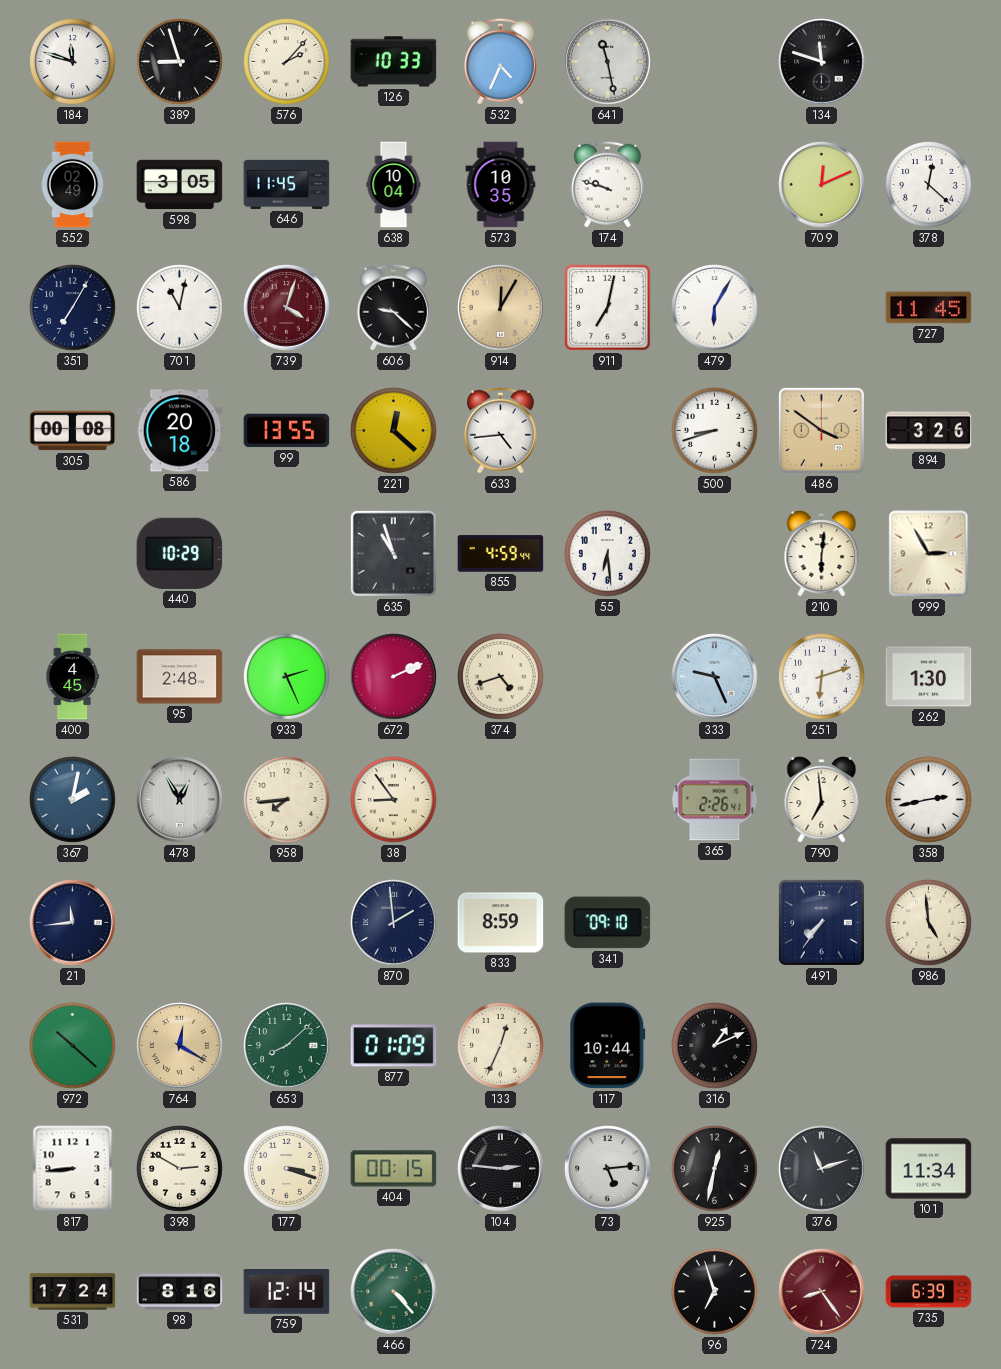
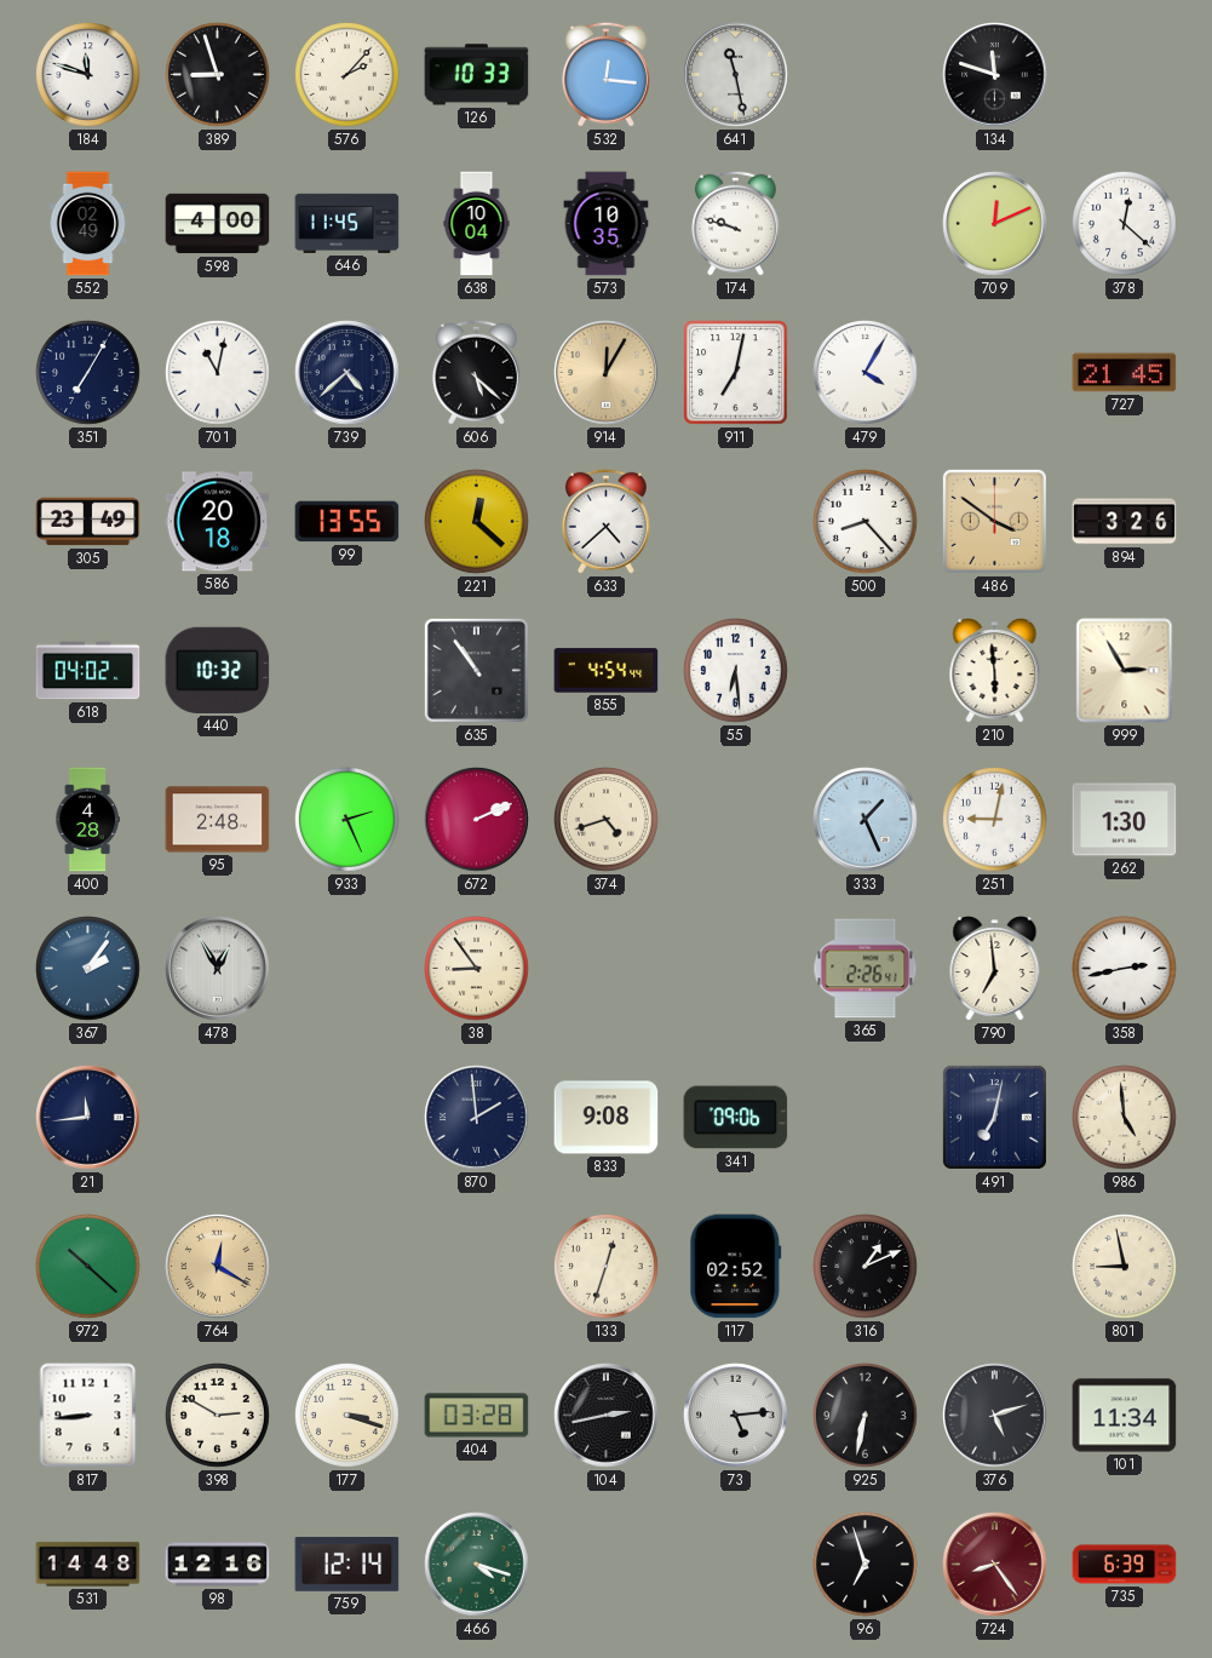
532: 4:34 -> 12:16
598: 3:05 -> 4:00
739: 4:03 -> 4:38
739 dial: burgundy -> navy
606: 9:22 -> 5:22
479: 6:05 -> 4:05
727: 11:45 -> 21:45
305: 00:08 -> 23:49
633: 4:44 -> 4:38
500: 8:42 -> 8:23
618: none -> 04:02
440: 10:29 -> 10:32
635: 10:57 -> 10:54
855: 4:59 -> 4:54
210: 6:01 -> 5:59
400: 4:45 -> 4:28
333: 9:26 -> 1:26
251: 6:12 -> 9:02
367: 2:02 -> 2:06
958: 7:44 -> none
833: 8:59 -> 9:08
341: 09:10 -> 09:06
491: 7:36 -> 7:02
653: 8:08 -> none
877: 01:09 -> none
133: 12:34 -> 12:33
117: 10:44 -> 02:52
801: none -> 8:58
404: 00:15 -> 03:28
104: 2:46 -> 2:43
925: 12:32 -> 6:32
376: 11:12 -> 5:12
531: 17:24 -> 14:48
98: 8:16 -> 12:16
466: 4:23 -> 4:18
